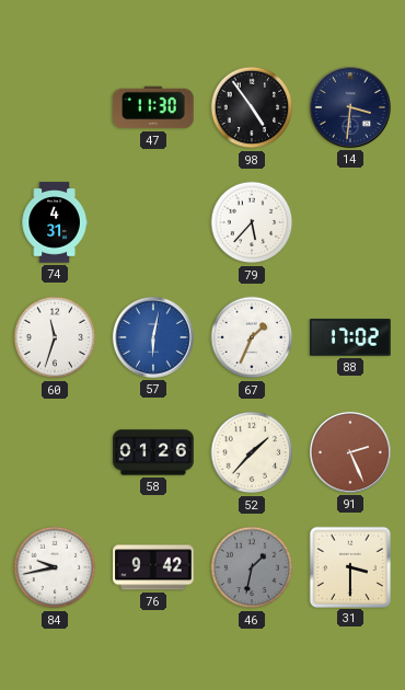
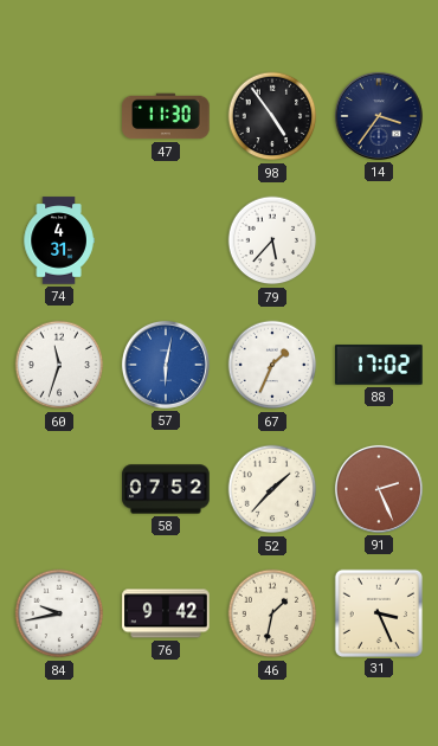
14: 3:31 -> 3:36
58: 01:26 -> 07:52
46 dial: grey -> cream
31: 3:30 -> 3:26
